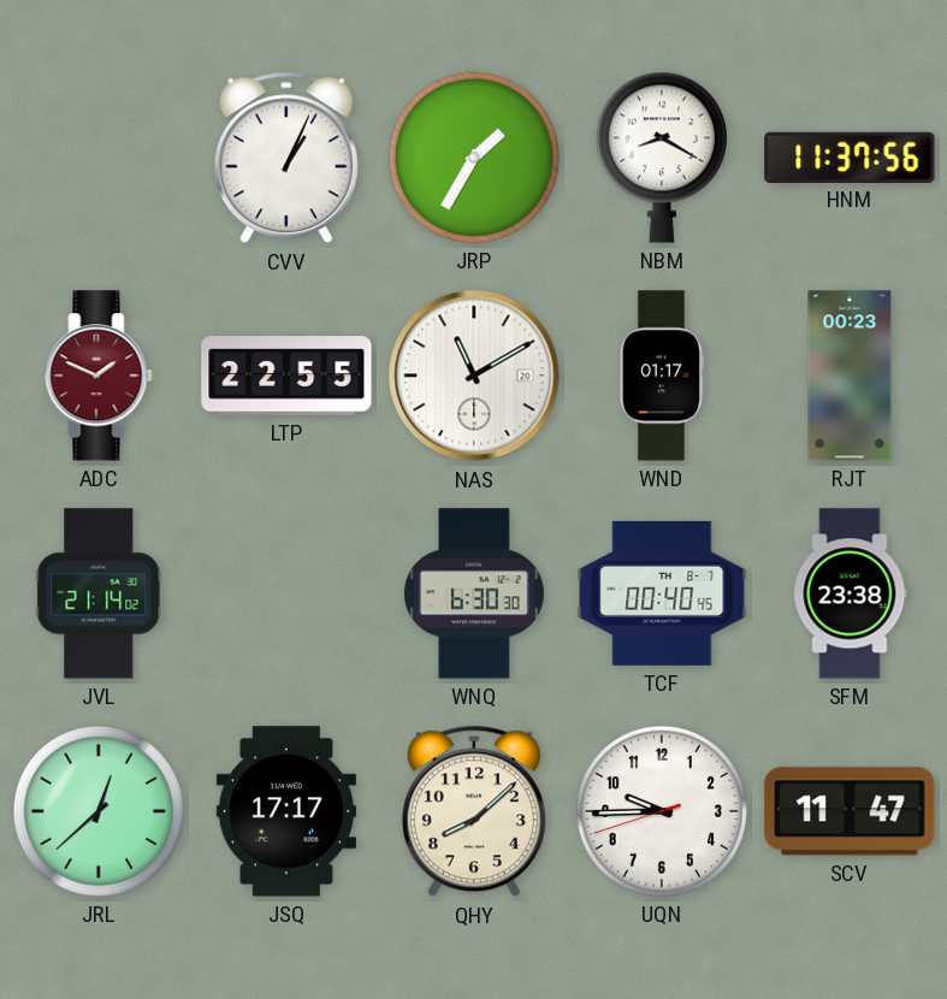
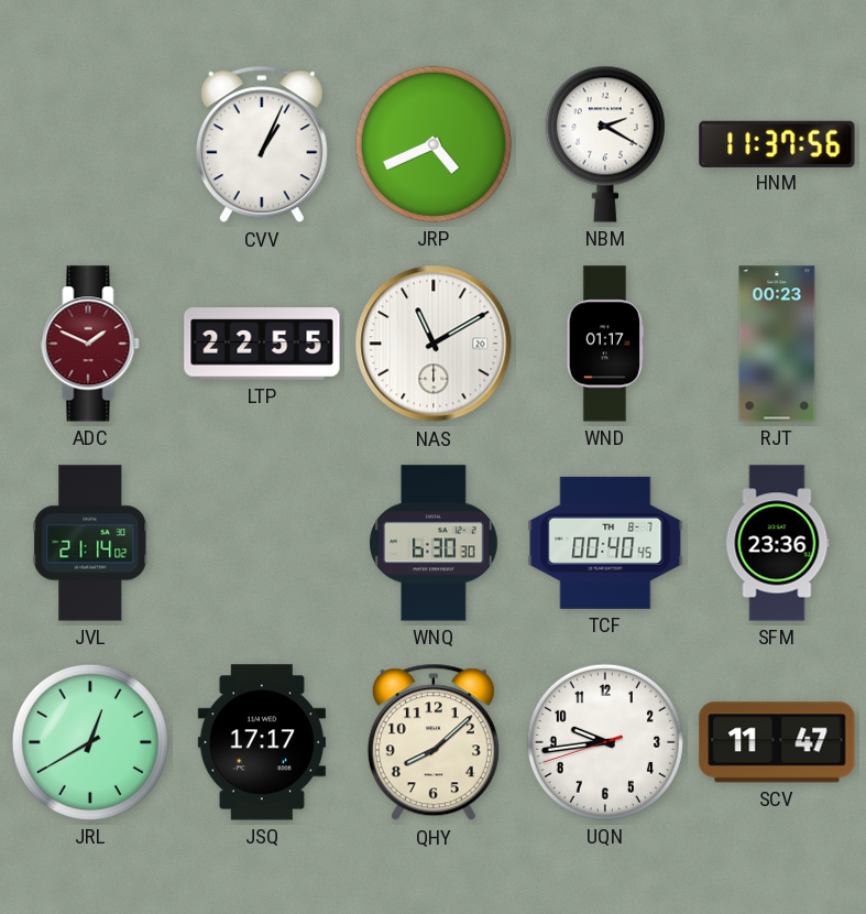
JRP: 1:35 -> 4:41
NBM: 8:20 -> 2:20
SFM: 23:38 -> 23:36
JRL: 12:38 -> 12:40
UQN: 9:44 -> 9:43
